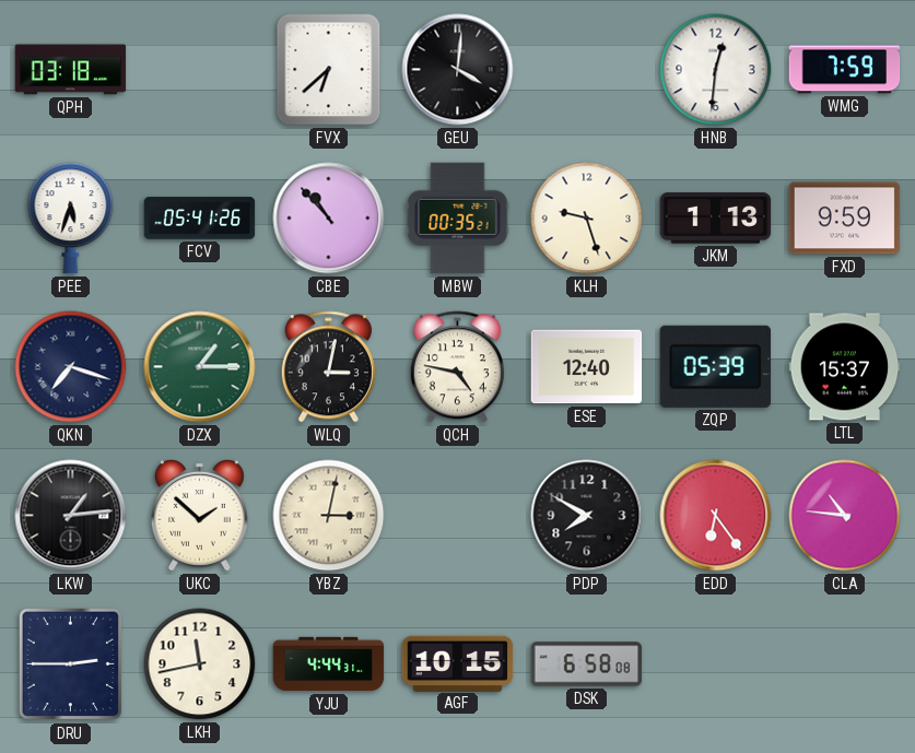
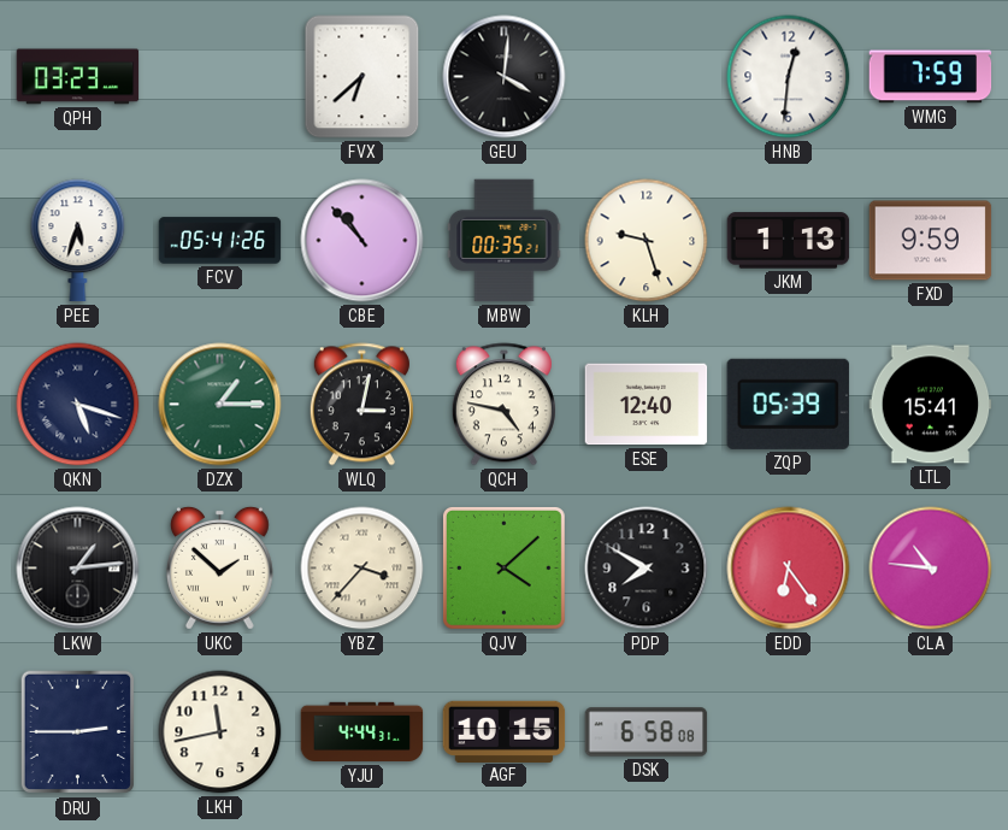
QPH: 03:18 -> 03:23
QKN: 7:18 -> 5:18
LTL: 15:37 -> 15:41
YBZ: 3:02 -> 3:37
QJV: none -> 4:08
